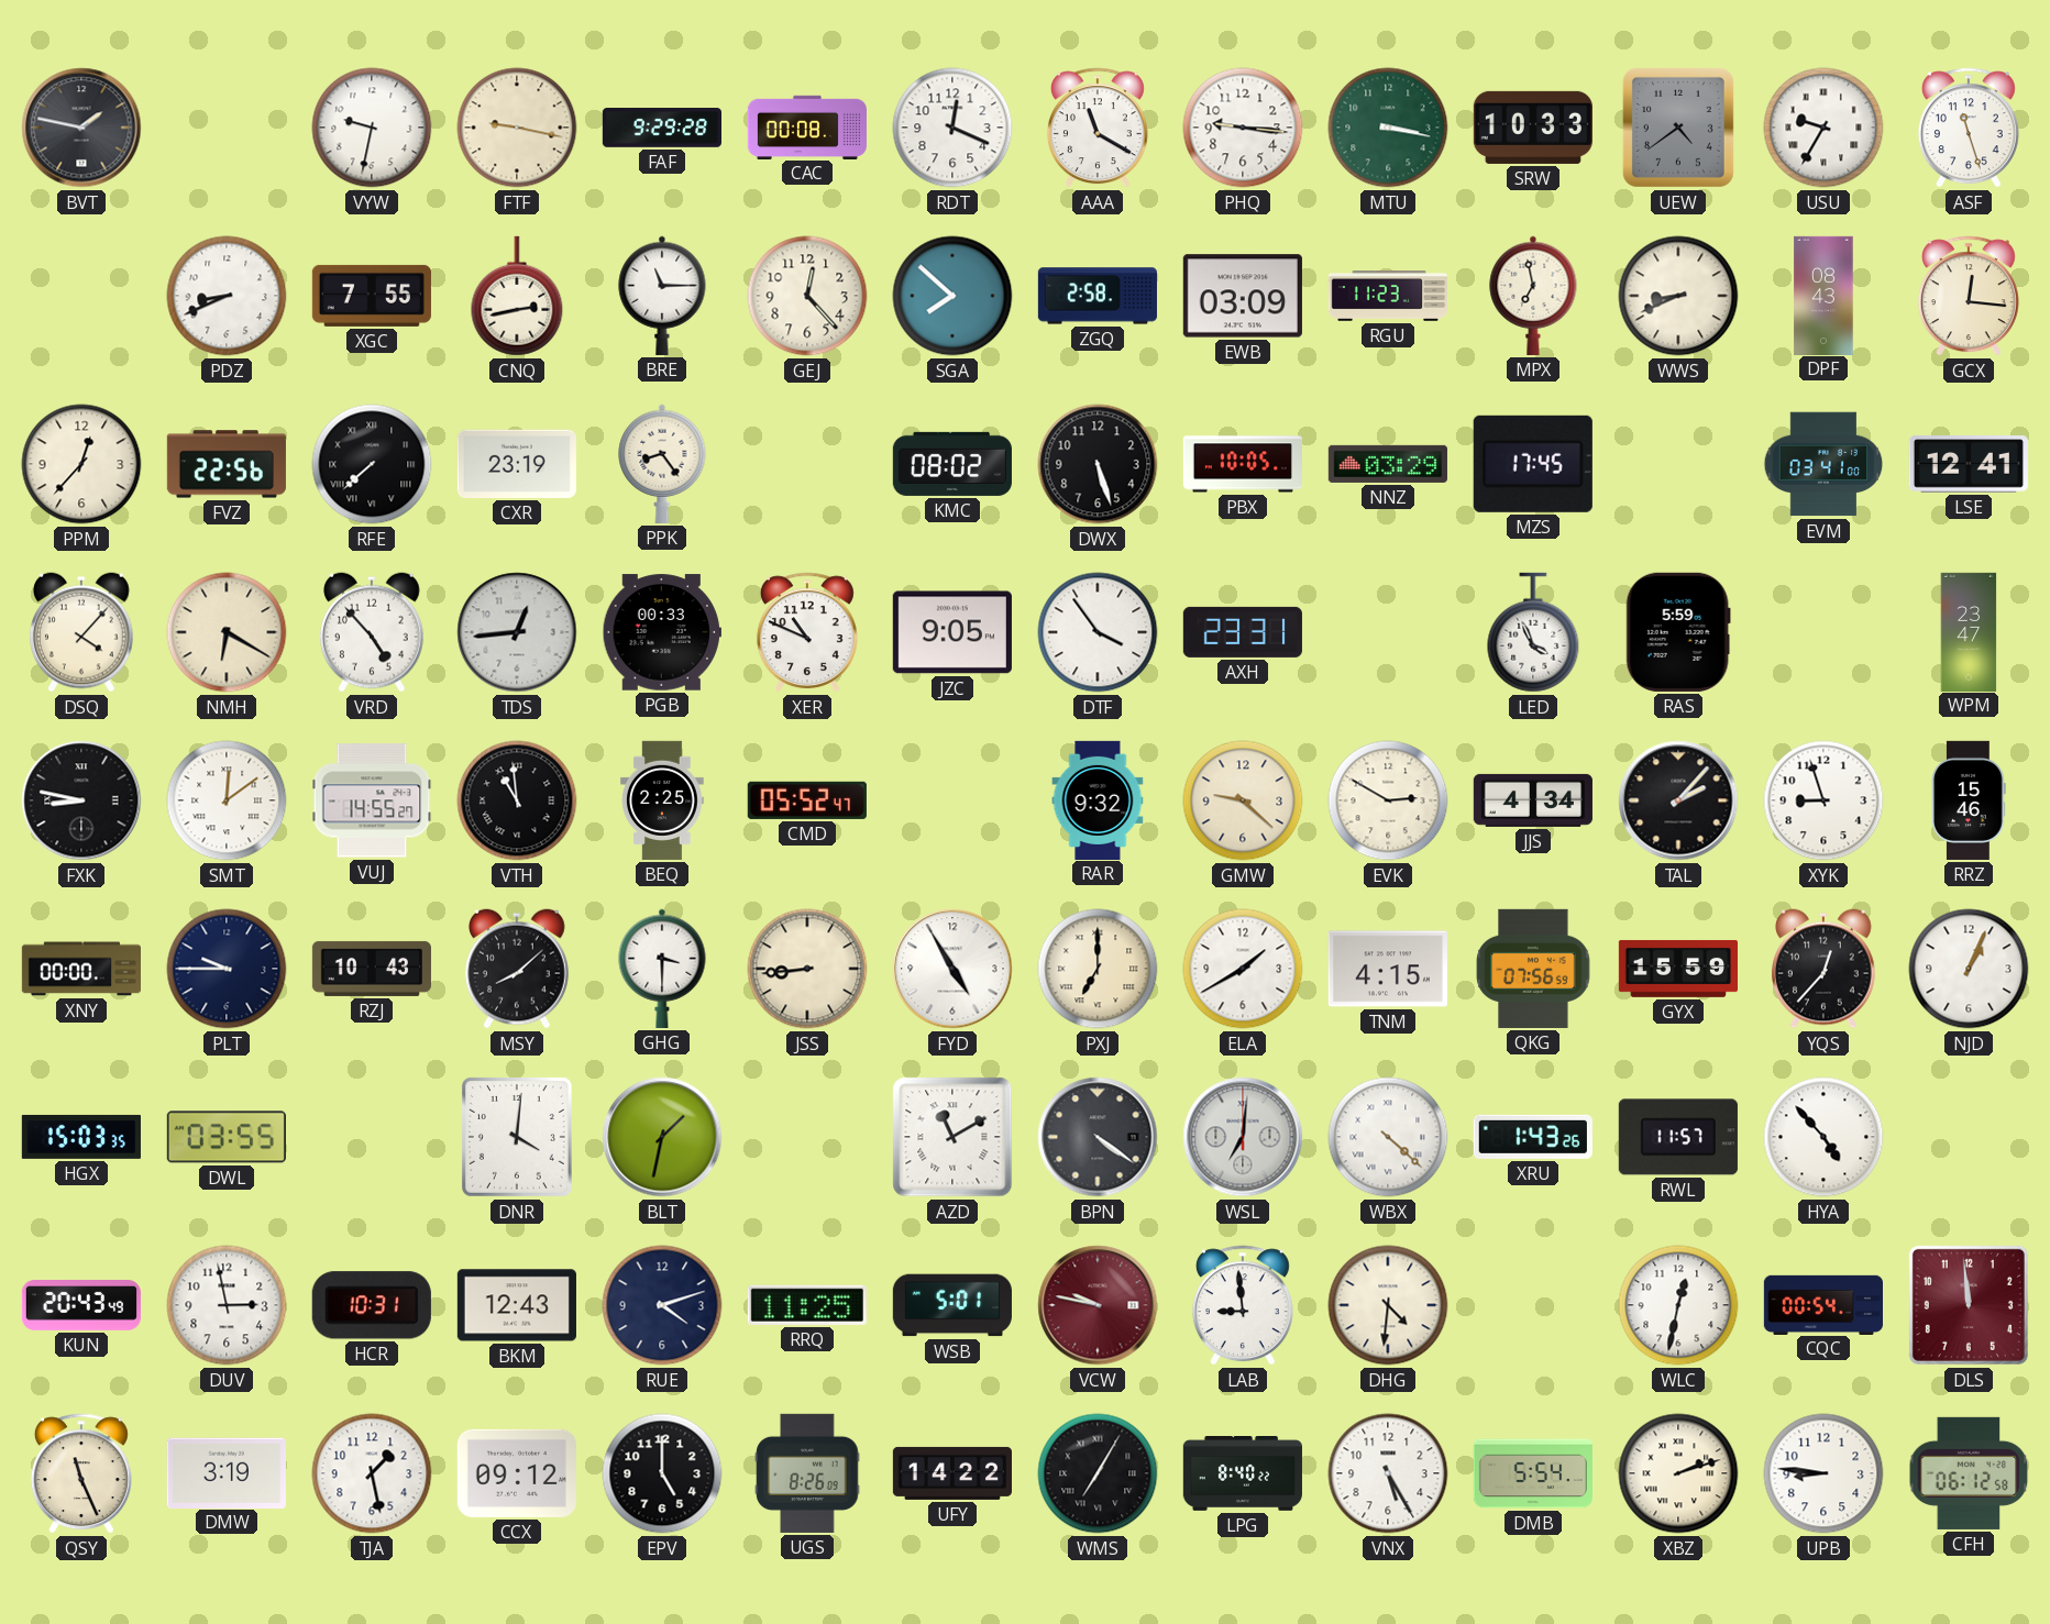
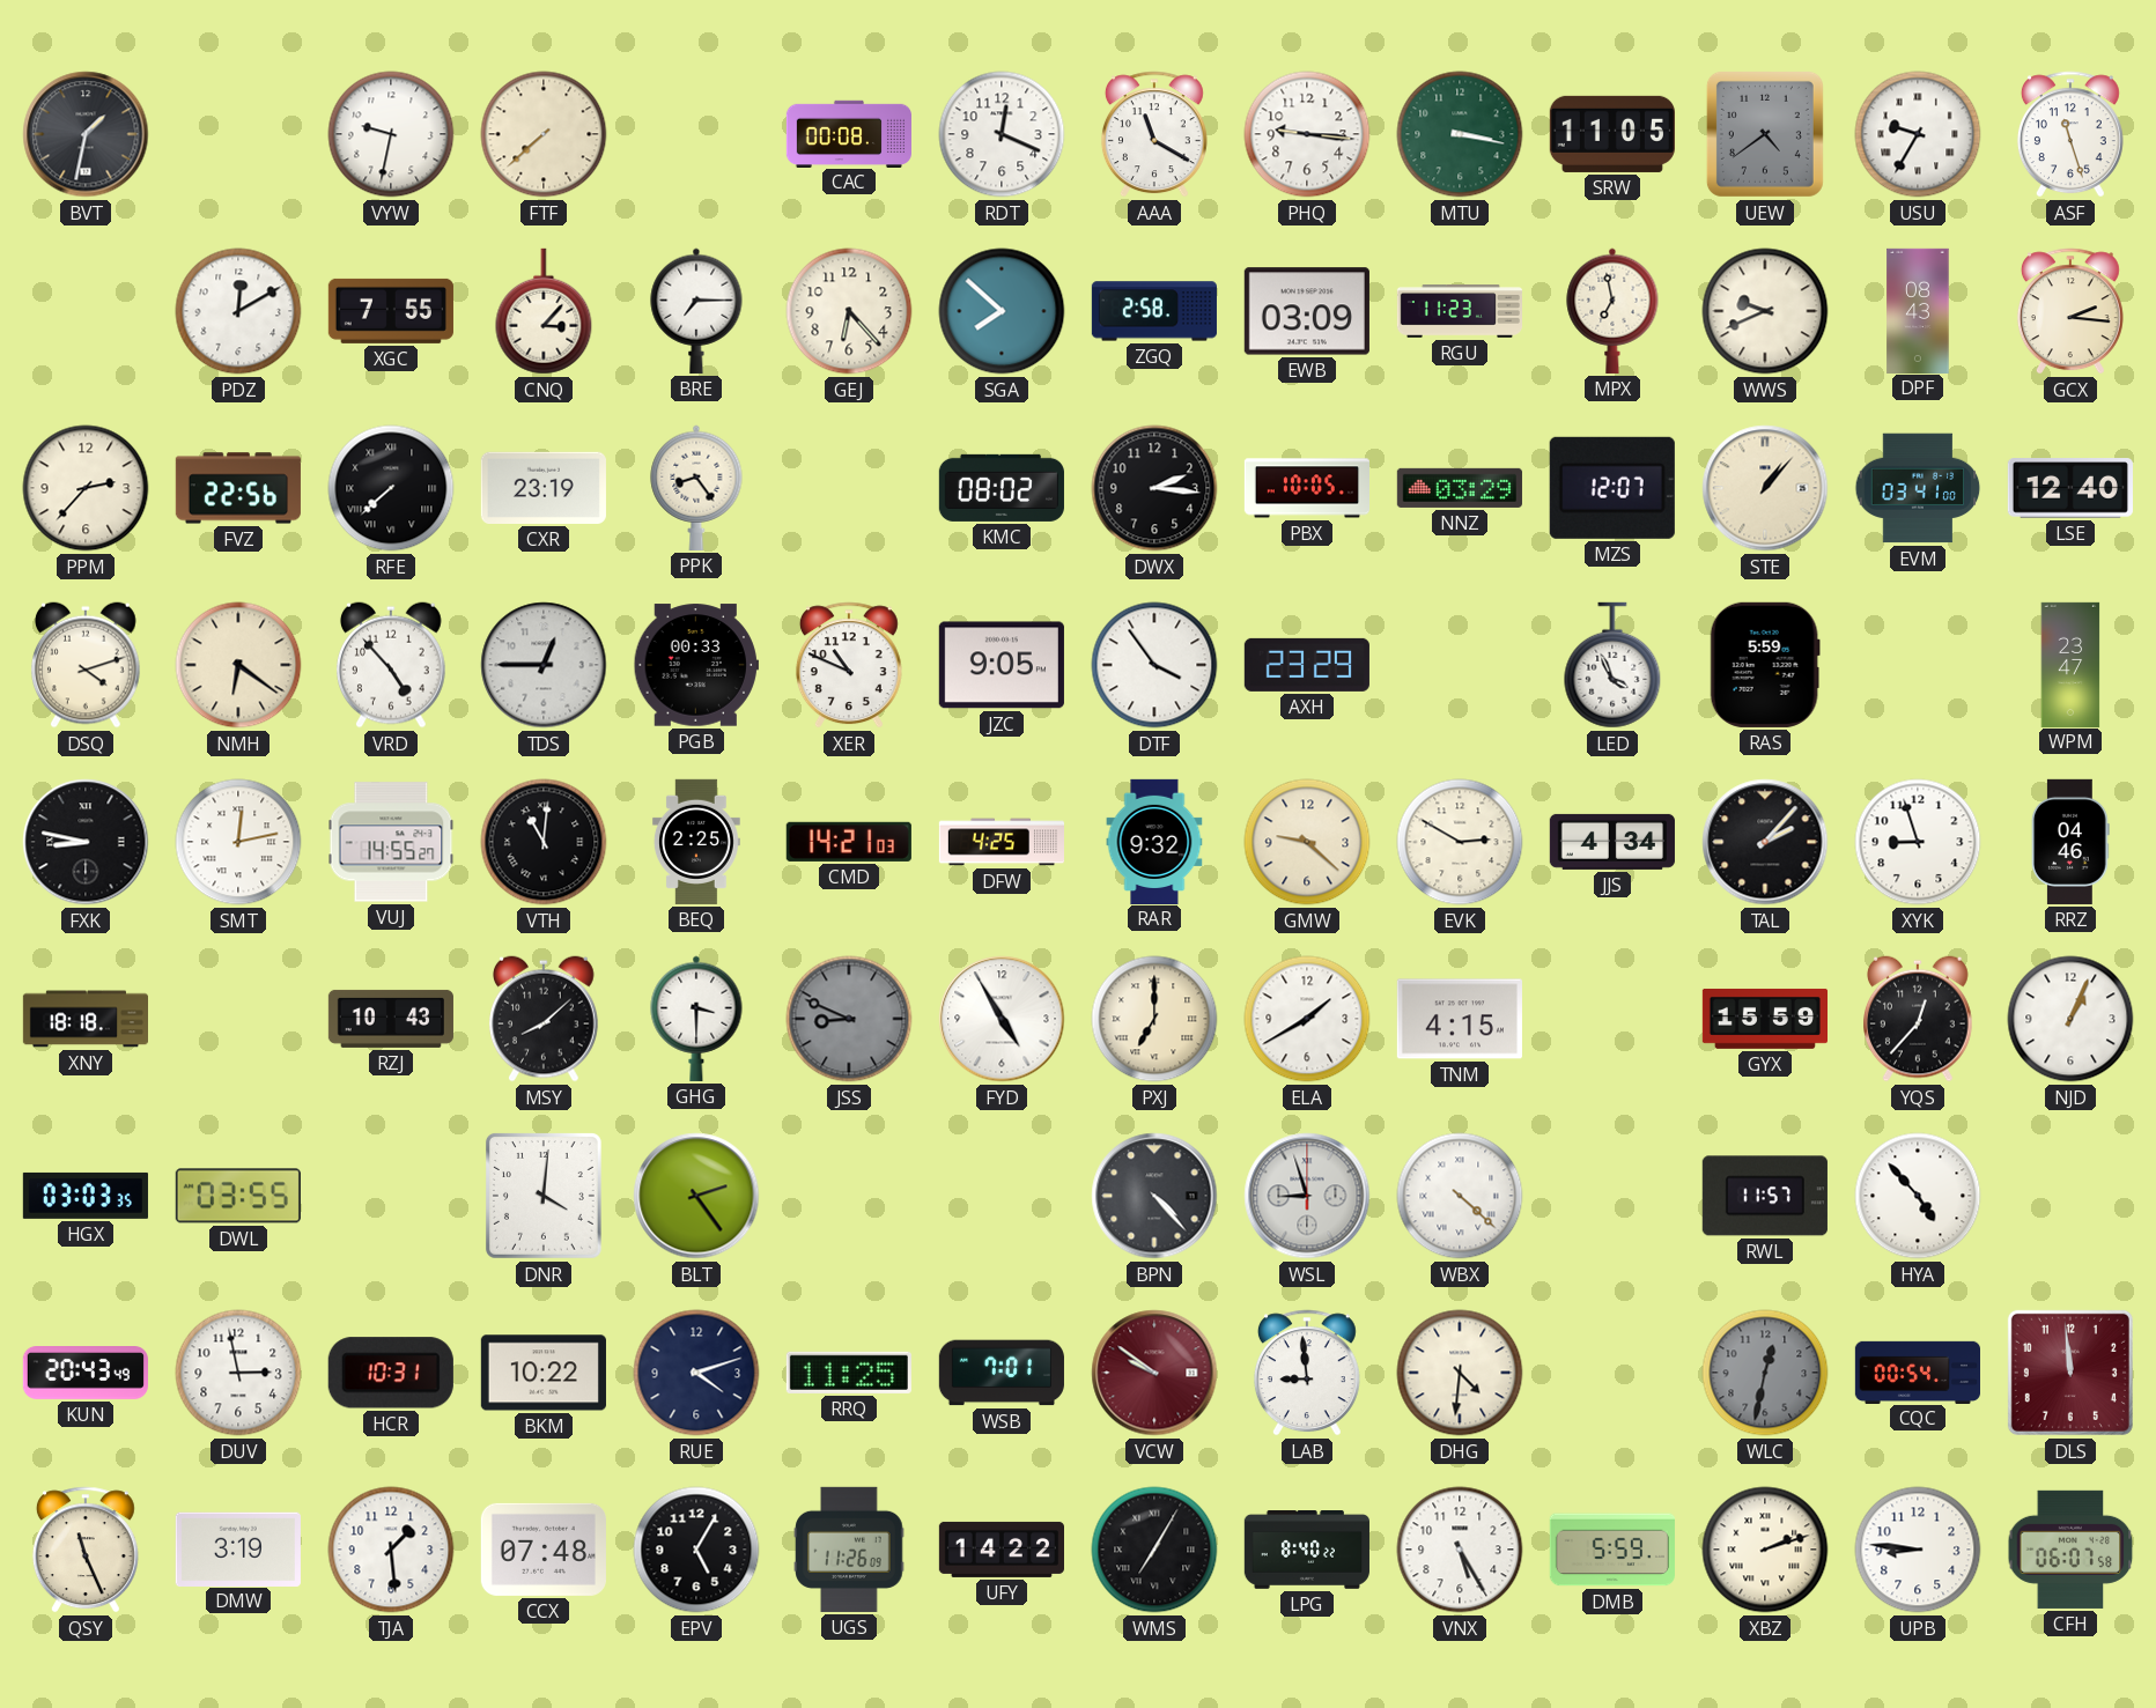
BVT: 1:47 -> 1:32
FTF: 9:17 -> 7:38
FAF: 9:29 -> none
SRW: 10:33 -> 11:05
PDZ: 8:41 -> 12:10
CNQ: 2:43 -> 3:07
BRE: 11:15 -> 7:15
GEJ: 12:23 -> 6:23
WWS: 8:41 -> 9:41
GCX: 12:16 -> 2:16
PPM: 12:37 -> 2:37
DWX: 5:27 -> 2:16
MZS: 17:45 -> 12:07
STE: none -> 1:07
LSE: 12:41 -> 12:40
DSQ: 4:07 -> 4:12
NMH: 6:20 -> 6:21
TDS: 12:44 -> 12:45
AXH: 23:31 -> 23:29
SMT: 12:09 -> 12:13
VTH: 10:59 -> 11:01
CMD: 05:52 -> 14:21
DFW: none -> 4:25
RRZ: 15:46 -> 04:46
XNY: 00:00 -> 18:18
PLT: 9:45 -> none
JSS: 8:44 -> 8:49
JSS dial: cream -> grey
QKG: 07:56 -> none
HGX: 15:03 -> 03:03
BLT: 1:32 -> 2:24
AZD: 11:10 -> none
BPN: 4:21 -> 4:23
WSL: 7:01 -> 8:57
XRU: 1:43 -> none
BKM: 12:43 -> 10:22
WSB: 5:01 -> 7:01
VCW: 9:47 -> 9:51
WLC dial: white -> grey
TJA: 1:28 -> 1:29
CCX: 09:12 -> 07:48
EPV: 5:00 -> 5:05
UGS: 8:26 -> 11:26
DMB: 5:54 -> 5:59
CFH: 06:12 -> 06:07
